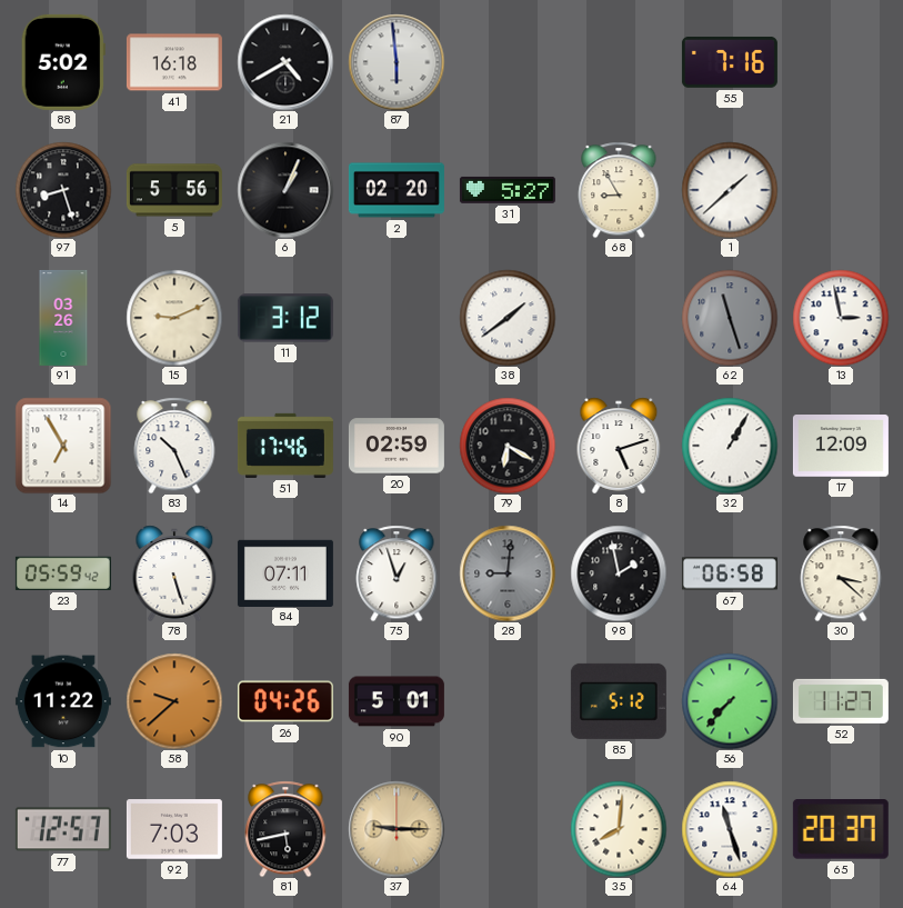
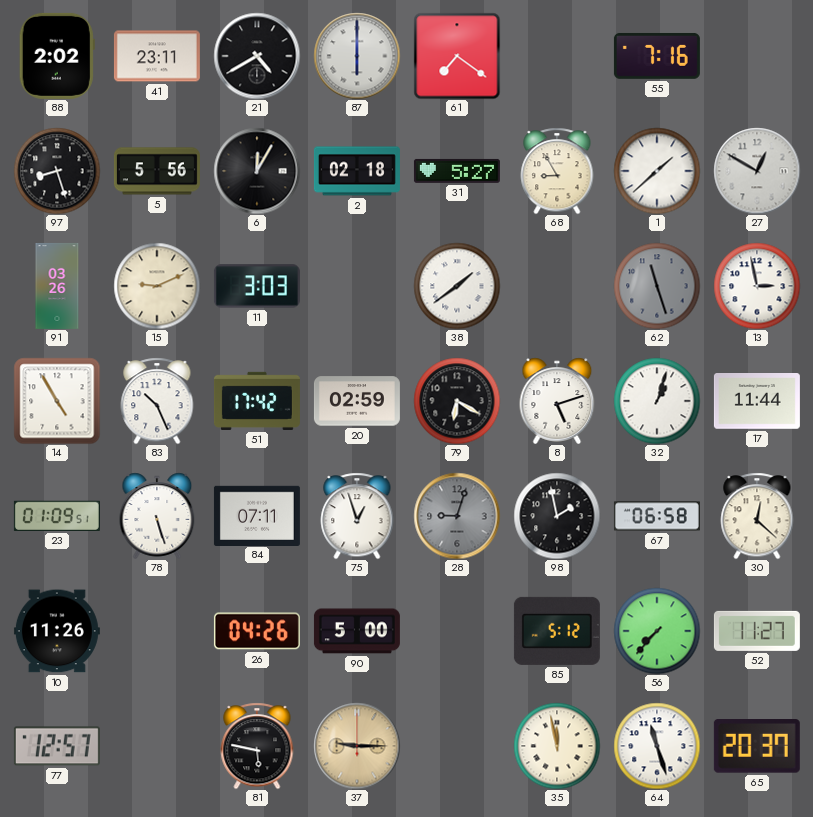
88: 5:02 -> 2:02
41: 16:18 -> 23:11
87: 5:59 -> 6:00
61: none -> 7:21
6: 1:04 -> 12:05
2: 02:20 -> 02:18
27: none -> 12:50
11: 3:12 -> 3:03
14: 6:55 -> 4:55
51: 17:46 -> 17:42
32: 1:05 -> 1:03
17: 12:09 -> 11:44
23: 05:59 -> 01:09
28: 9:01 -> 9:03
30: 3:22 -> 12:22
10: 11:22 -> 11:26
58: 9:38 -> none
90: 5:01 -> 5:00
92: 7:03 -> none
81: 5:43 -> 5:47
35: 8:01 -> 11:58
